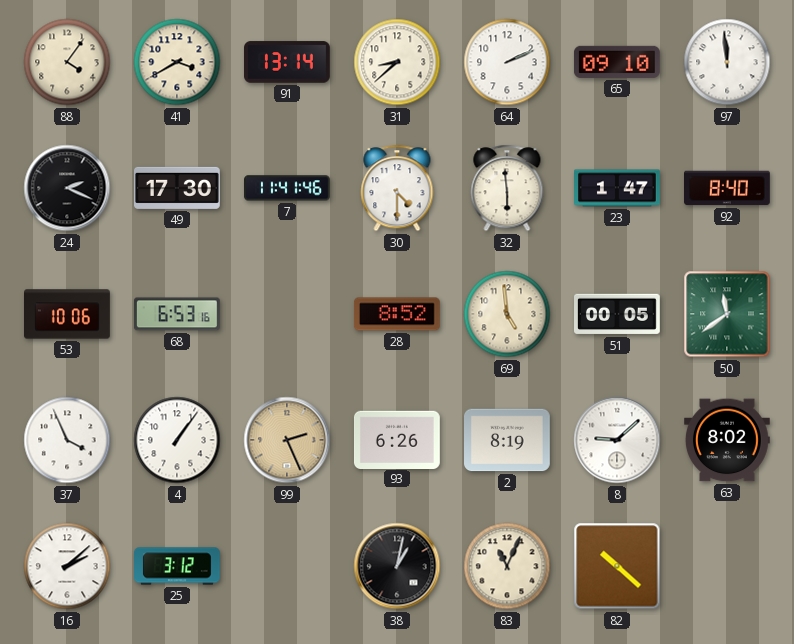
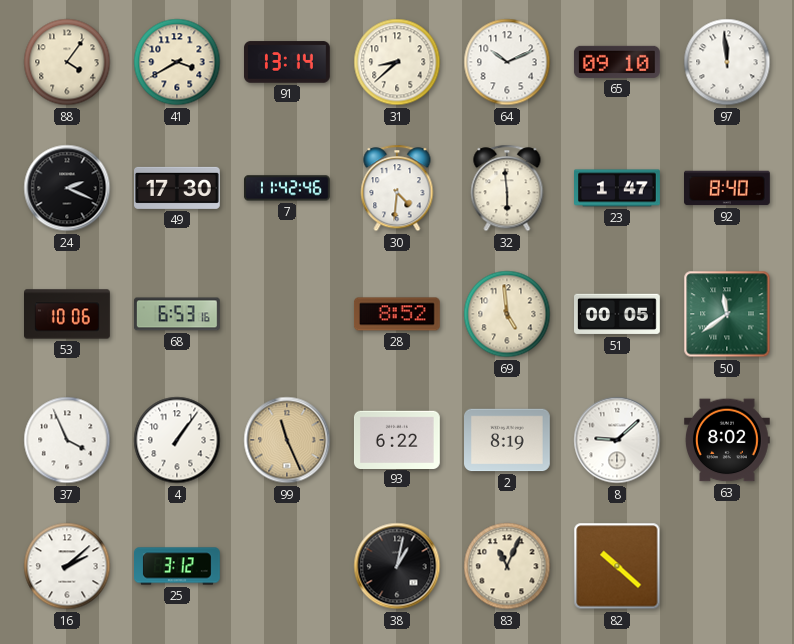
64: 2:11 -> 10:11
7: 11:41 -> 11:42
30: 4:30 -> 4:31
99: 2:26 -> 11:26
93: 6:26 -> 6:22
